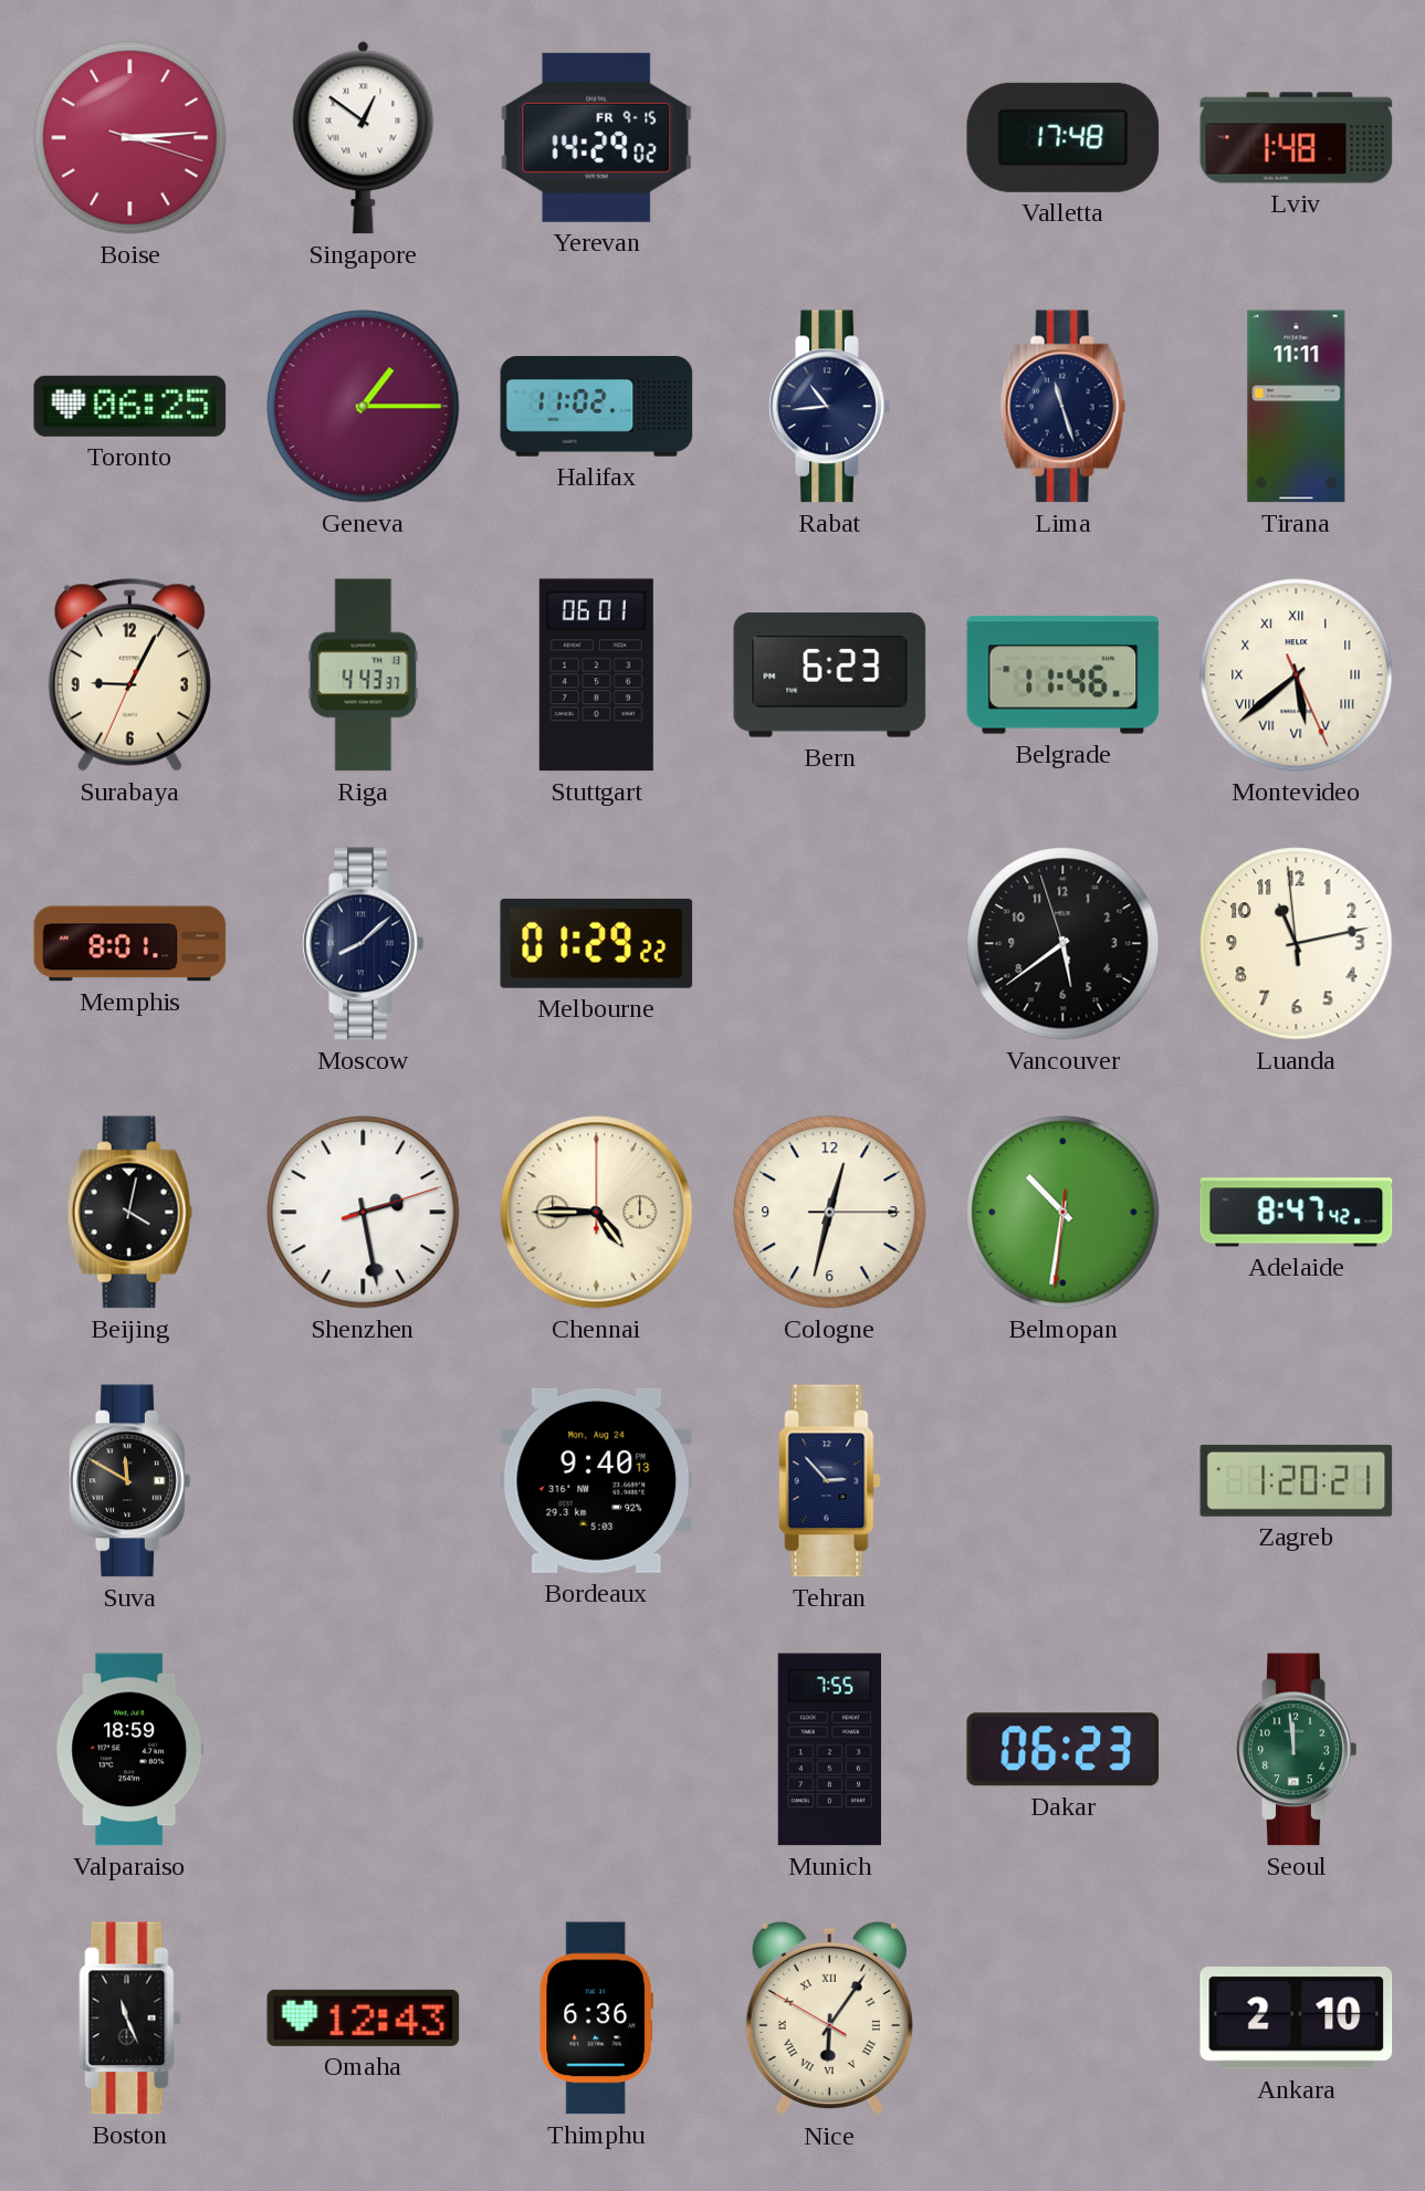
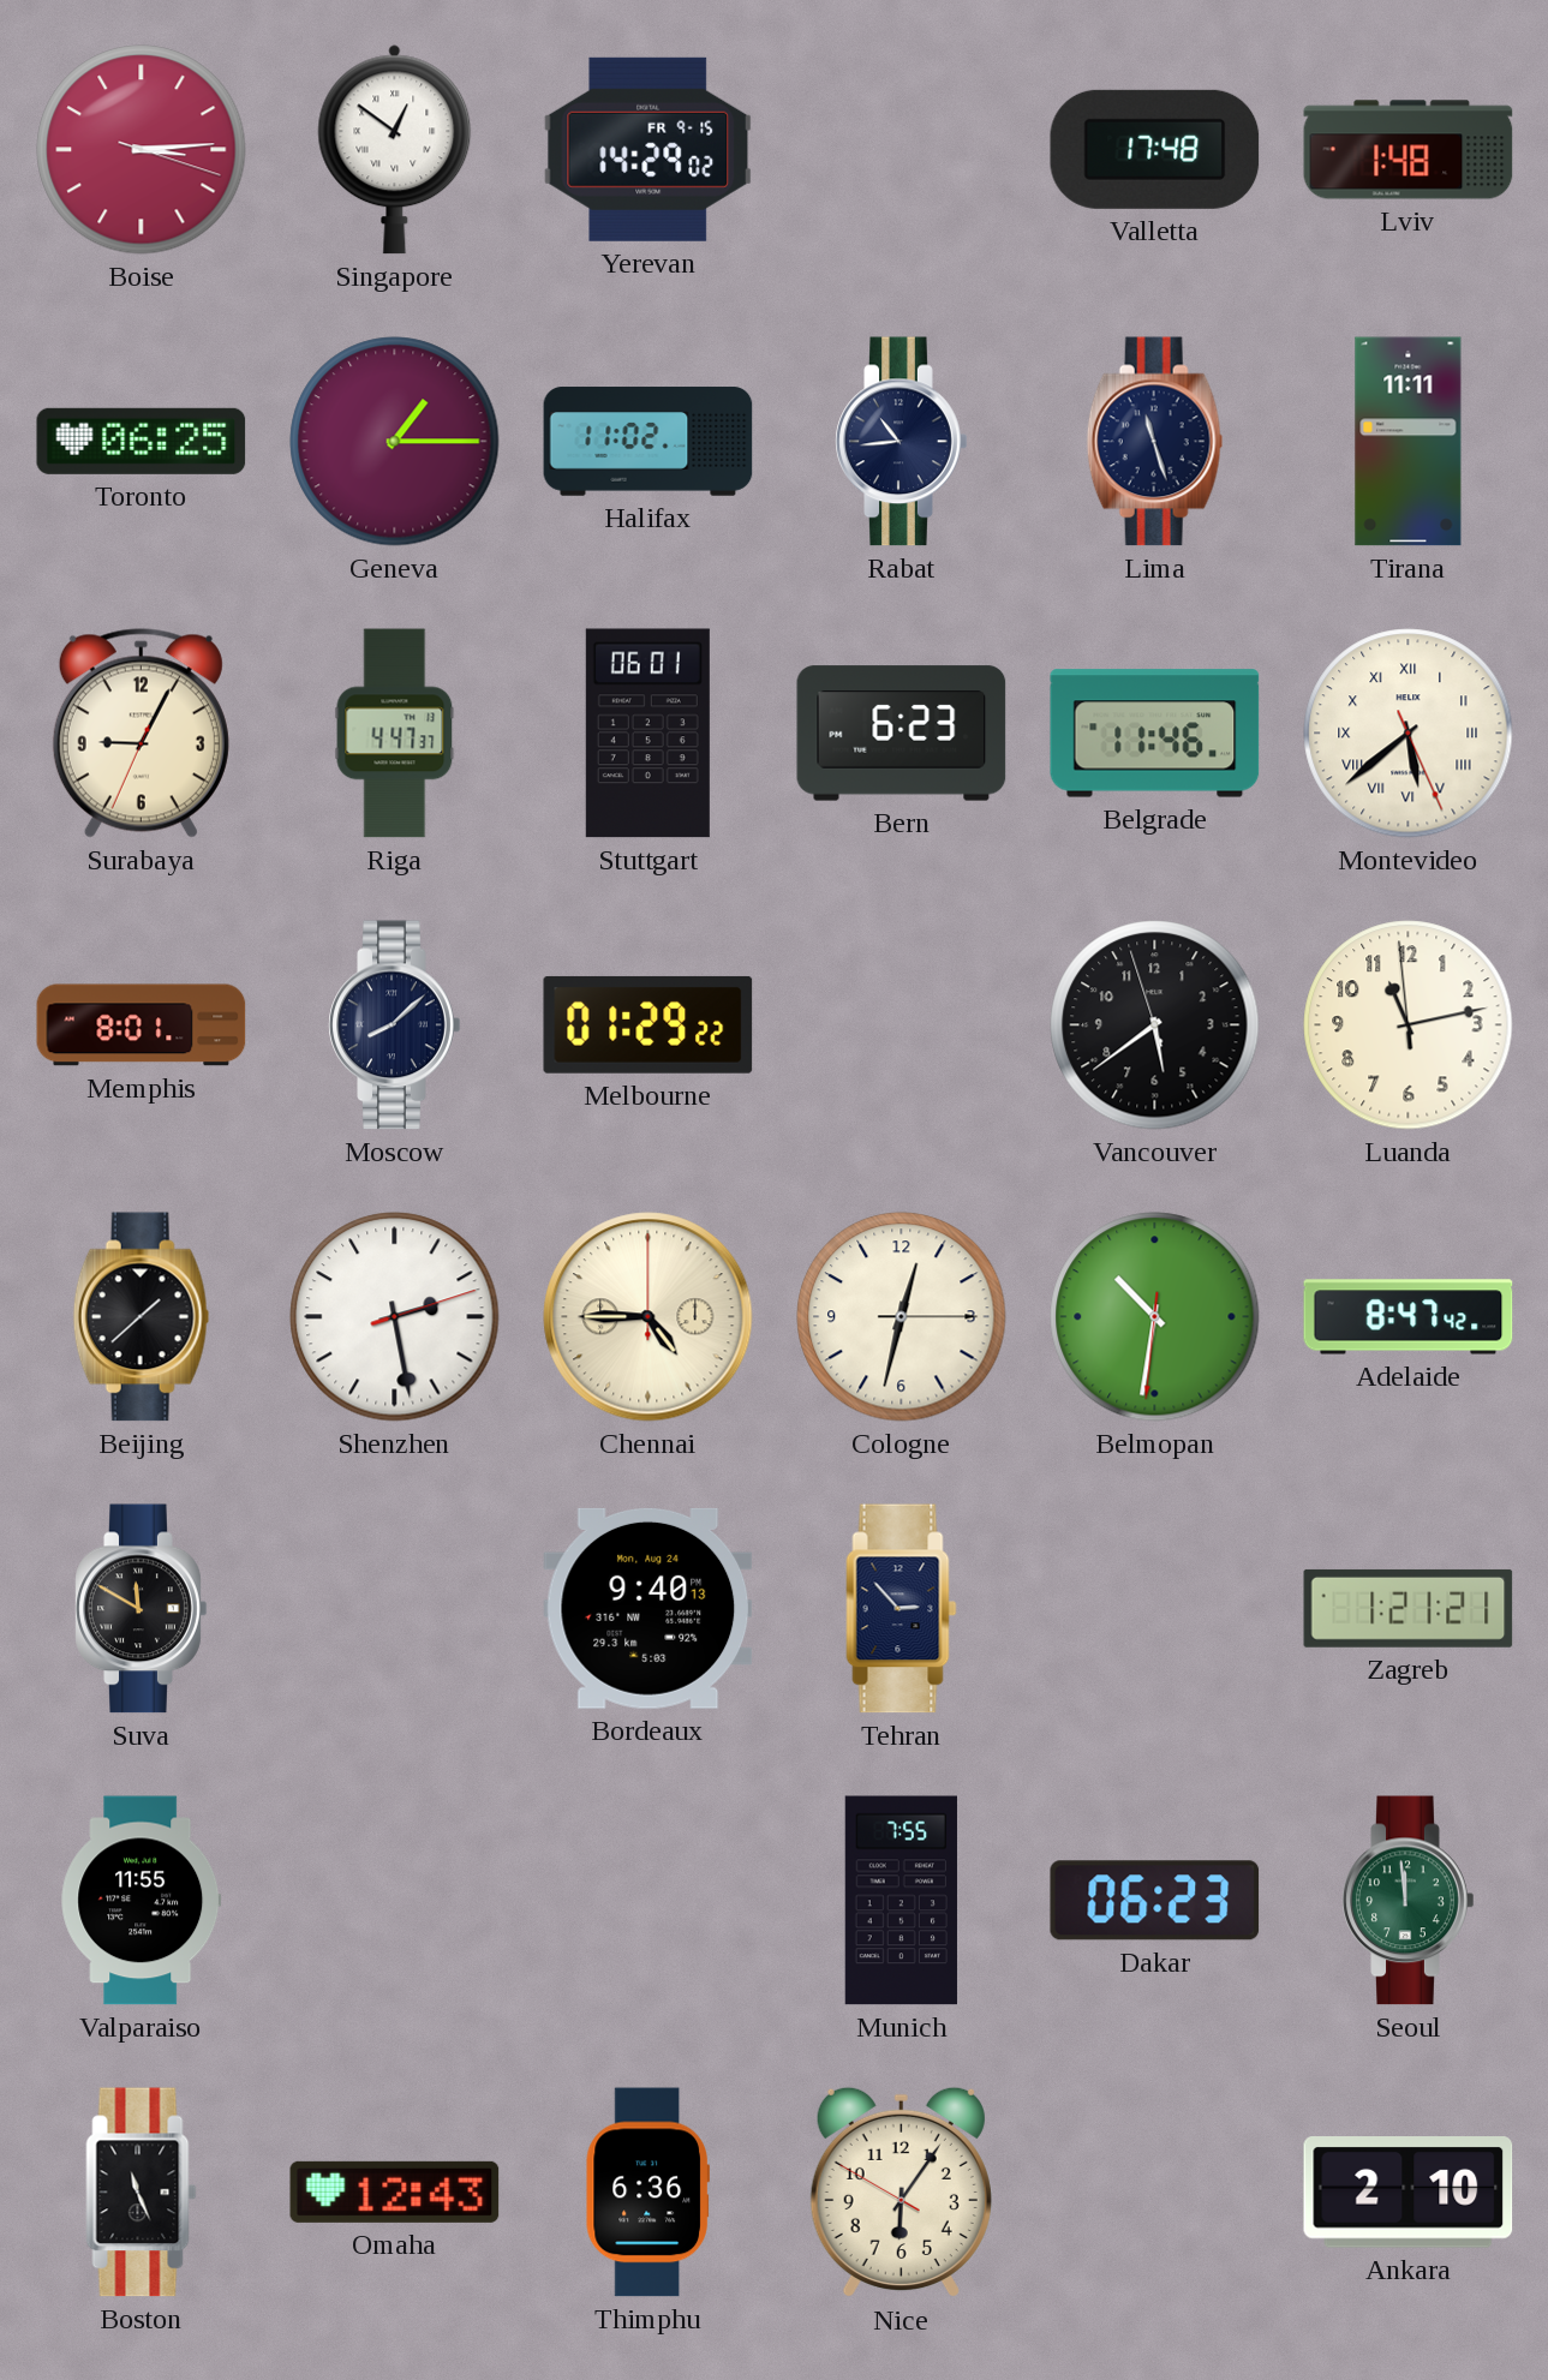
Riga: 4:43 -> 4:47
Beijing: 4:02 -> 1:38
Zagreb: 1:20 -> 1:21
Valparaiso: 18:59 -> 11:55
Nice numerals: Roman -> Arabic
